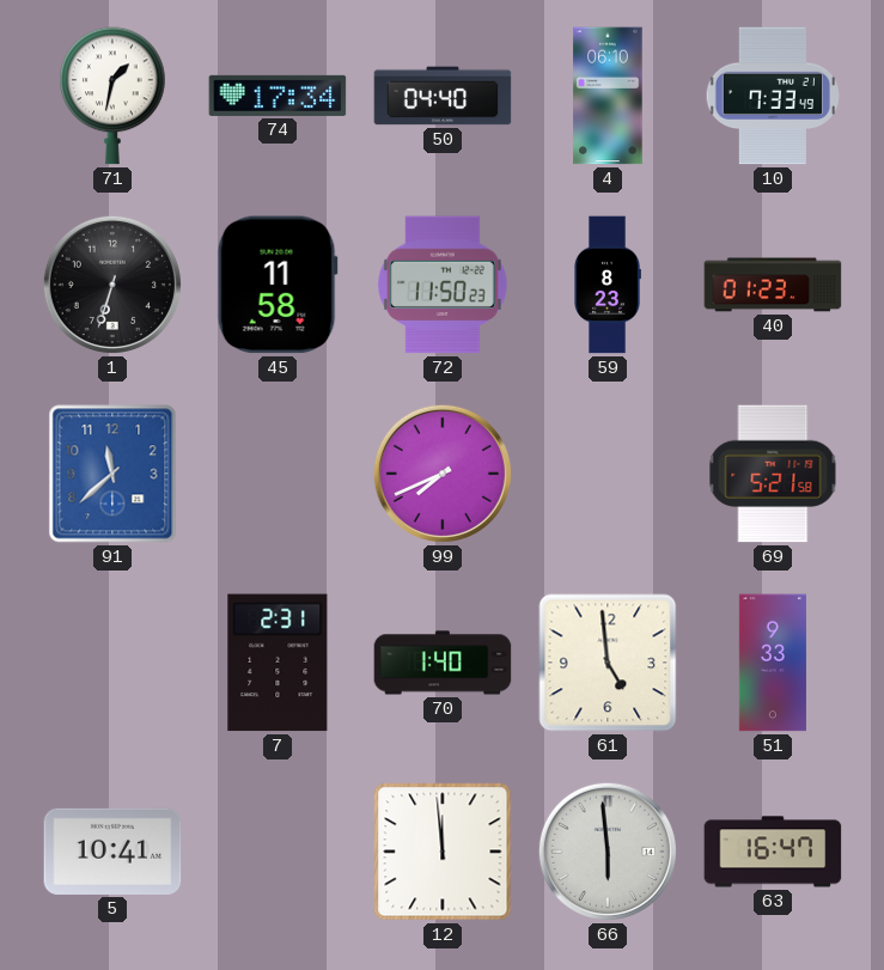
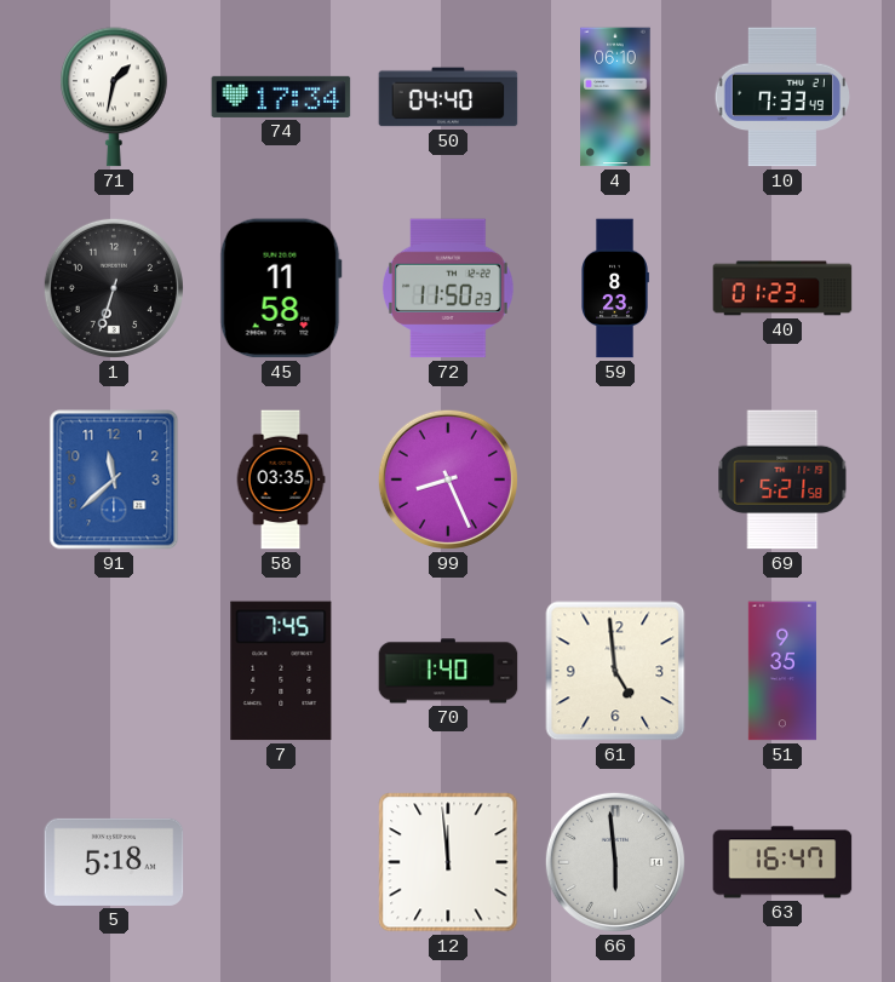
58: none -> 03:35
99: 7:41 -> 8:26
7: 2:31 -> 7:45
51: 9:33 -> 9:35
5: 10:41 -> 5:18
